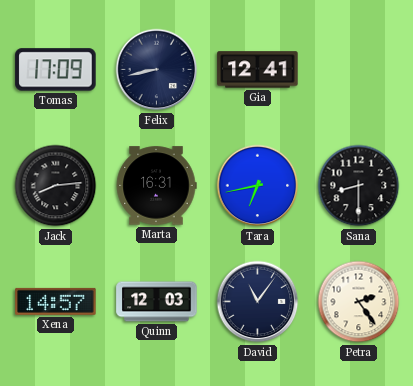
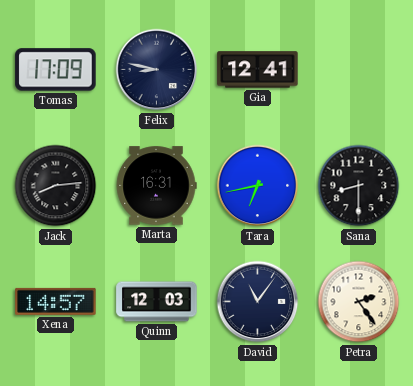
Felix: 8:43 -> 8:47
